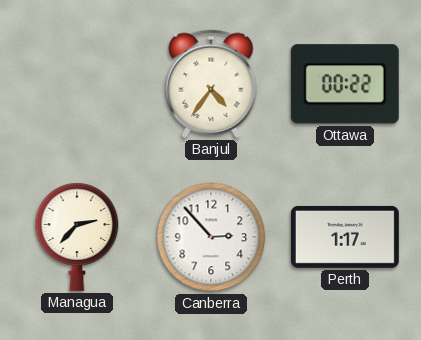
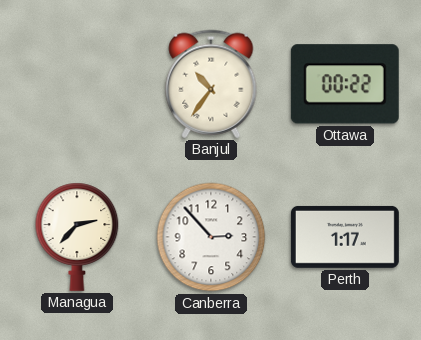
Banjul: 4:36 -> 10:36
